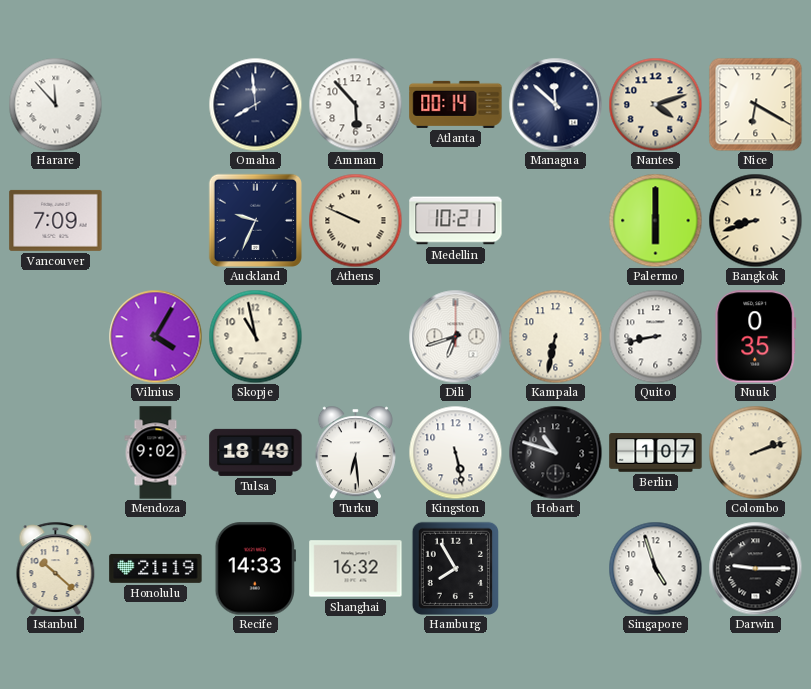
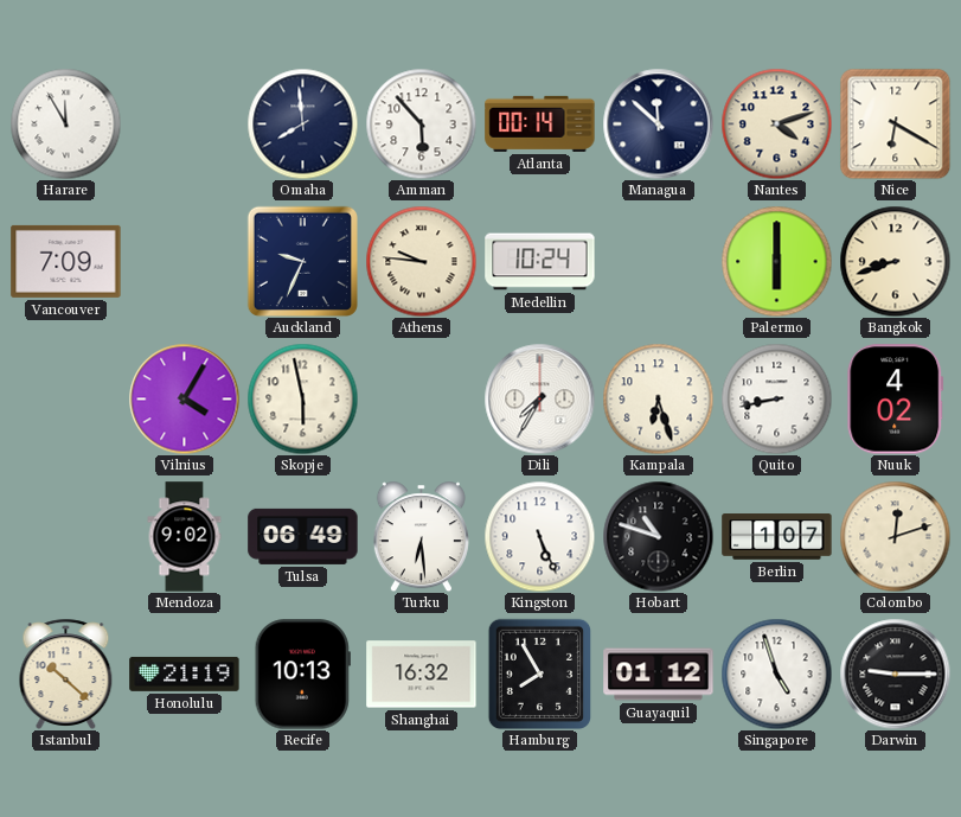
Harare: 11:53 -> 11:55
Athens: 9:49 -> 9:46
Medellin: 10:21 -> 10:24
Skopje: 10:58 -> 5:58
Dili: 6:42 -> 7:35
Kampala: 6:32 -> 6:27
Nuuk: 0:35 -> 4:02
Tulsa: 18:49 -> 06:49
Kingston: 5:28 -> 5:26
Colombo: 2:12 -> 12:12
Recife: 14:33 -> 10:13
Guayaquil: none -> 01:12
